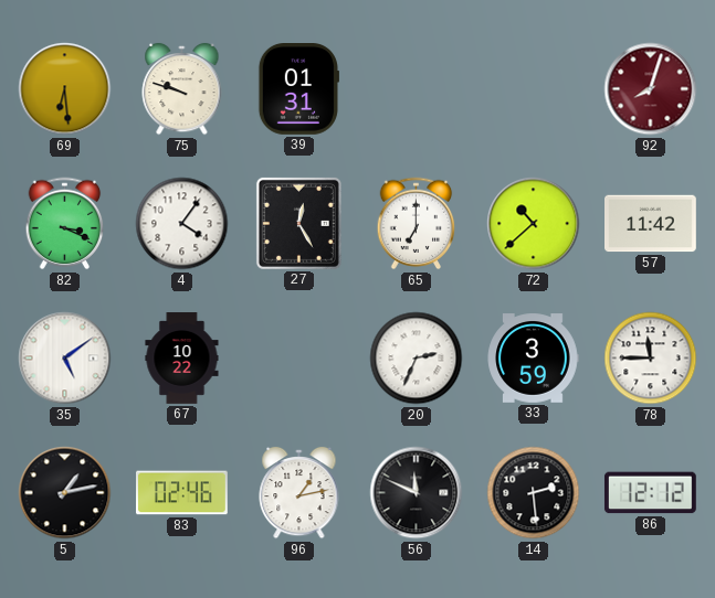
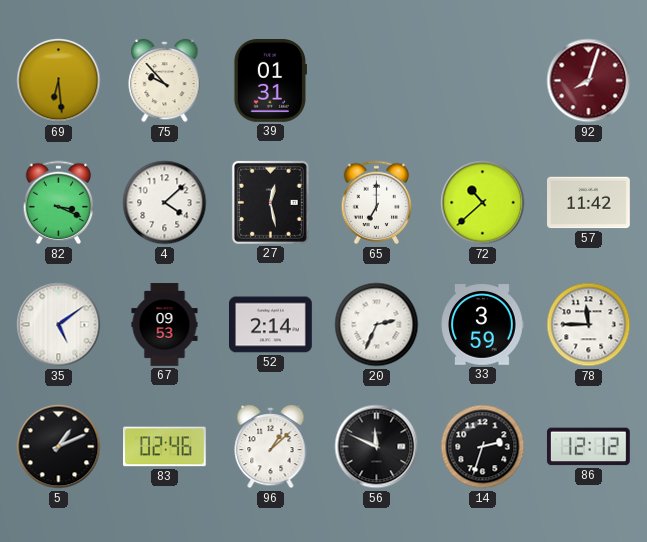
75: 9:48 -> 9:53
4: 4:06 -> 4:08
27: 12:25 -> 12:28
67: 10:22 -> 09:53
52: none -> 2:14
5: 1:13 -> 1:11
96: 1:13 -> 1:08
14: 2:29 -> 2:33
